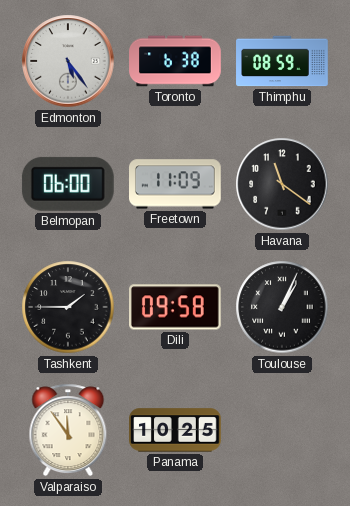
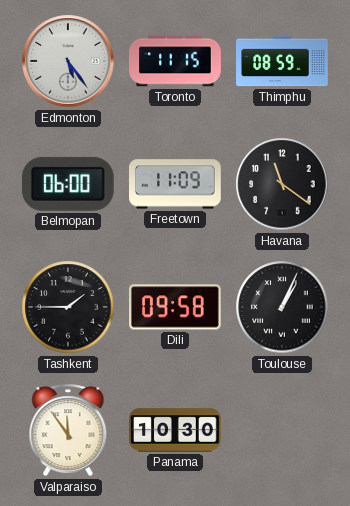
Toronto: 6:38 -> 11:15
Panama: 10:25 -> 10:30
